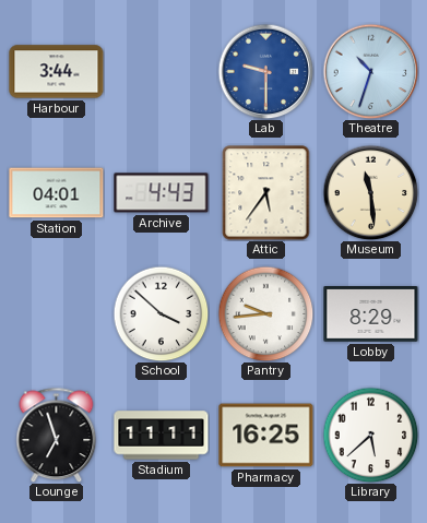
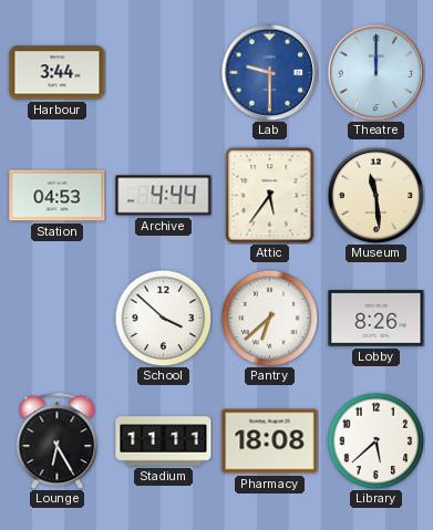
Theatre: 10:33 -> 12:00
Station: 04:01 -> 04:53
Archive: 4:43 -> 4:44
Pantry: 9:44 -> 6:38
Lobby: 8:29 -> 8:26
Lounge: 6:57 -> 6:25
Pharmacy: 16:25 -> 18:08
